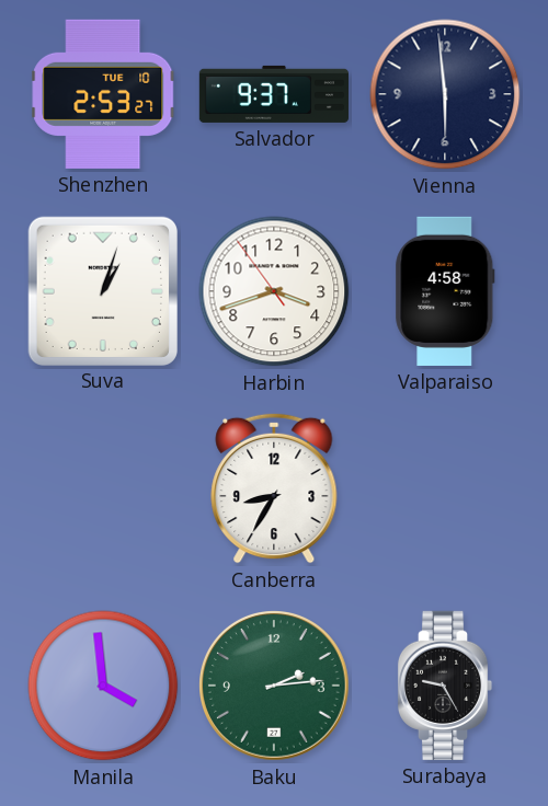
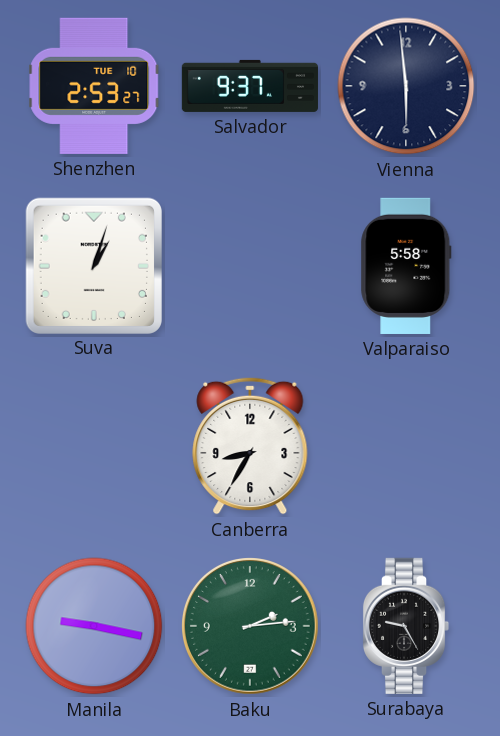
Harbin: 3:41 -> none
Valparaiso: 4:58 -> 5:58
Manila: 3:59 -> 9:17
